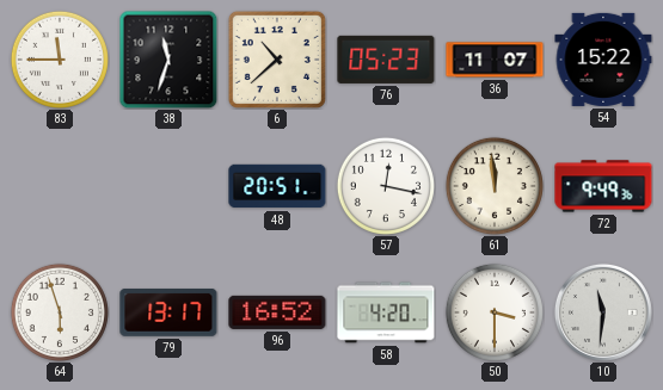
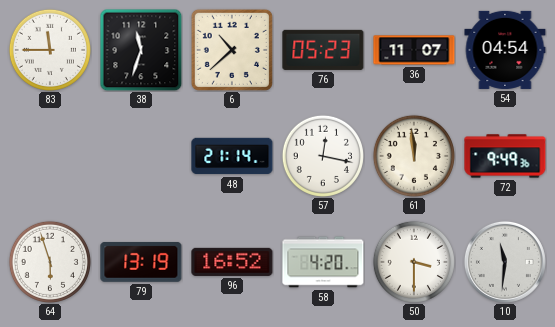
54: 15:22 -> 04:54
48: 20:51 -> 21:14
79: 13:17 -> 13:19
